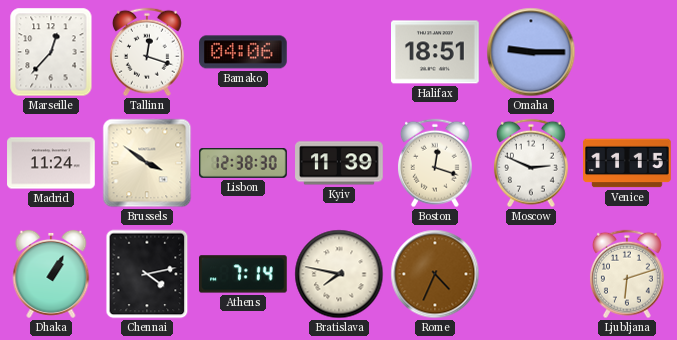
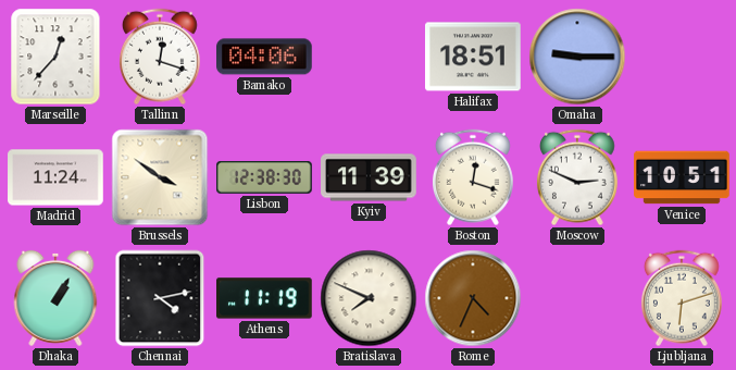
Venice: 11:15 -> 10:51
Athens: 7:14 -> 11:19
Bratislava: 7:47 -> 7:49
